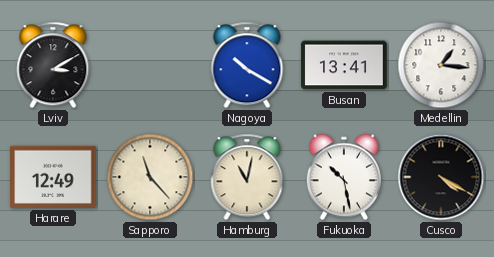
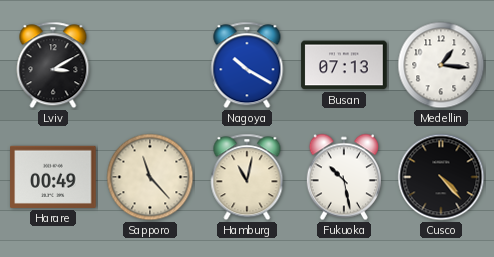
Busan: 13:41 -> 07:13
Harare: 12:49 -> 00:49
Cusco: 4:20 -> 4:23
